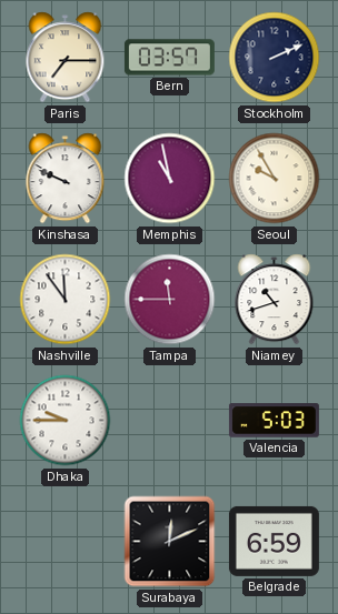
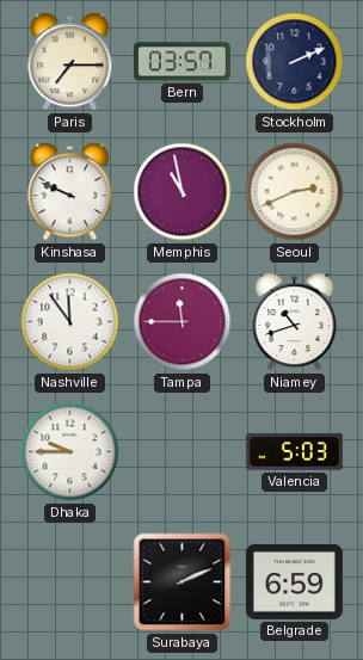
Seoul: 9:55 -> 2:41
Surabaya: 12:11 -> 2:11
